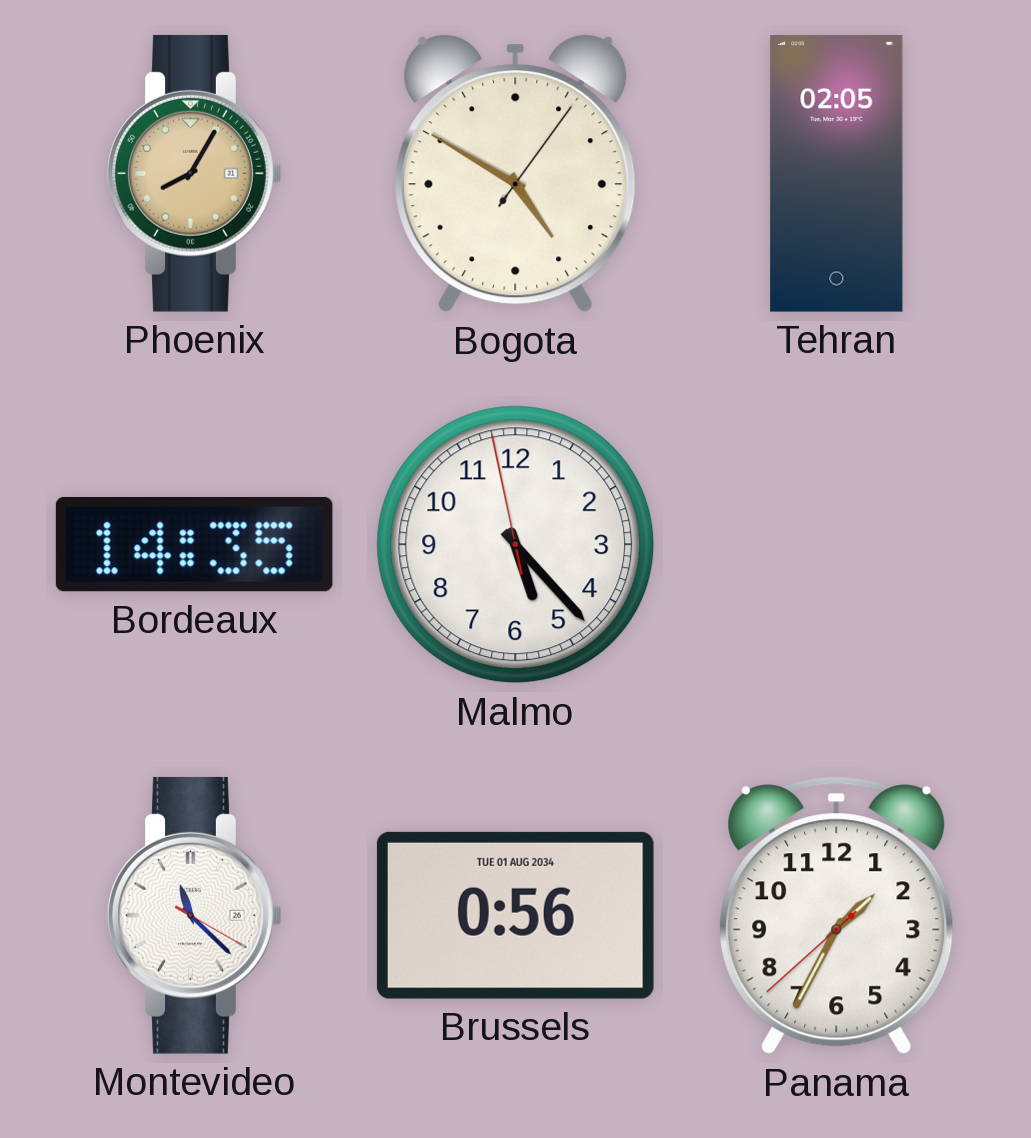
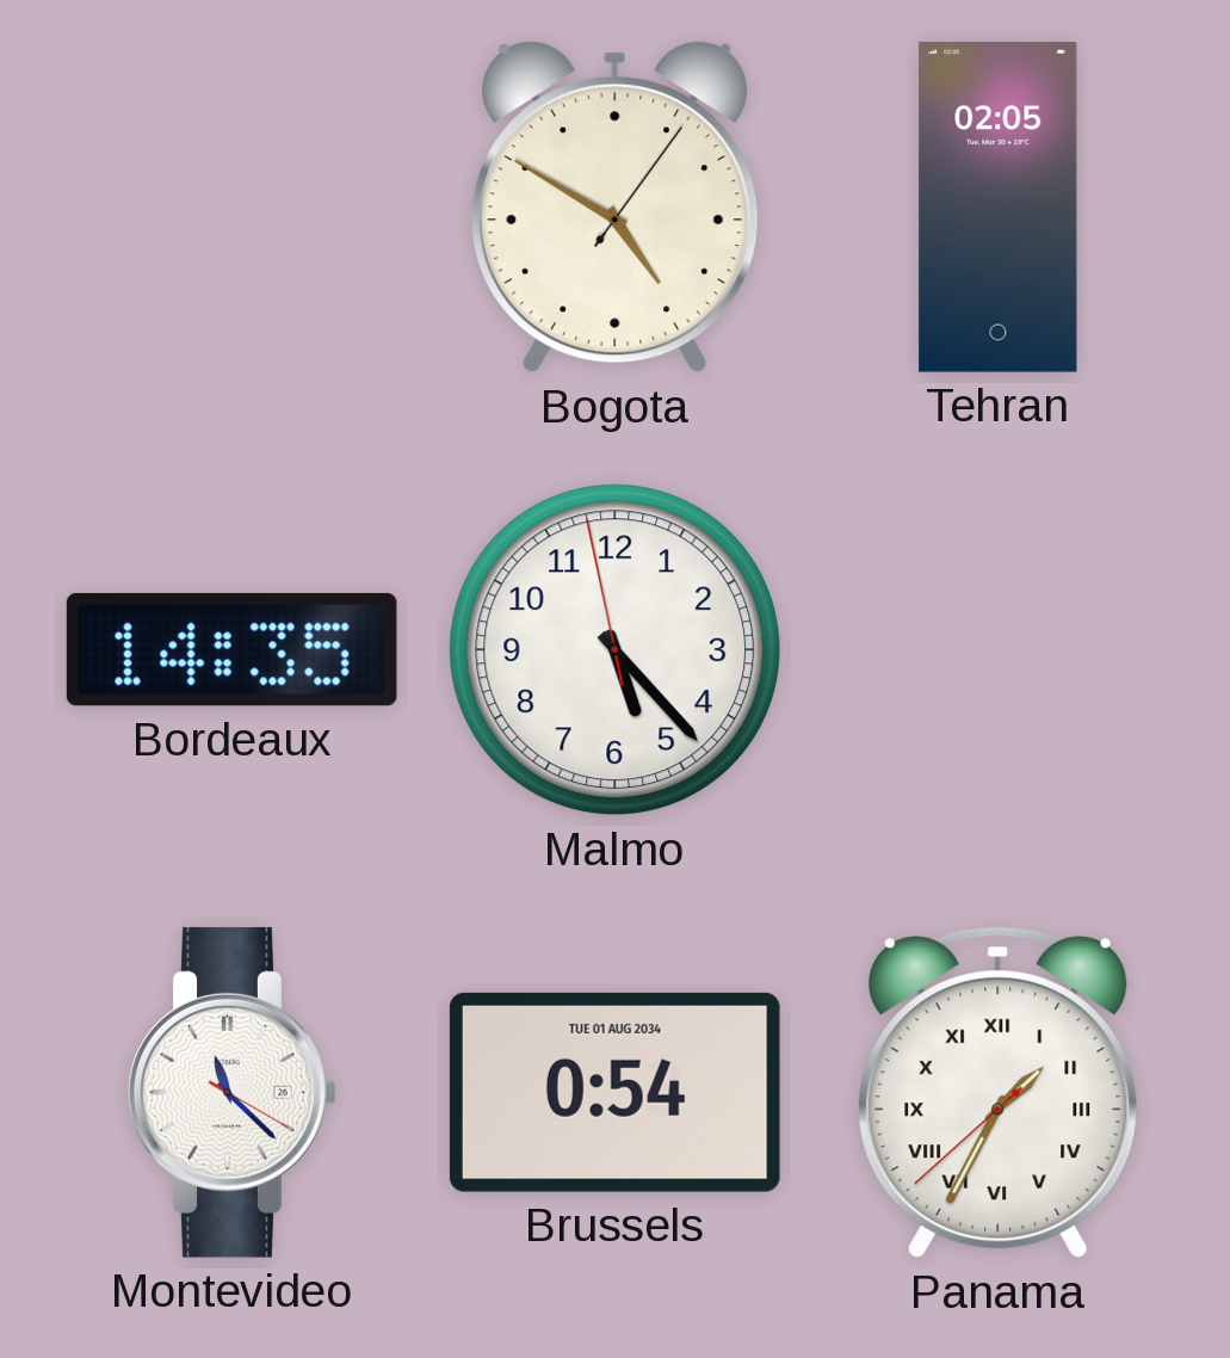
Phoenix: 8:05 -> none
Brussels: 0:56 -> 0:54
Panama numerals: Arabic -> Roman
